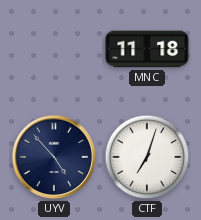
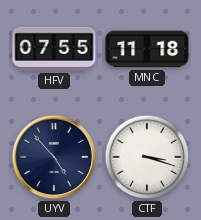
HFV: none -> 07:55
CTF: 7:03 -> 3:18
